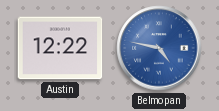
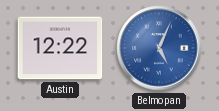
Belmopan: 4:47 -> 5:04
